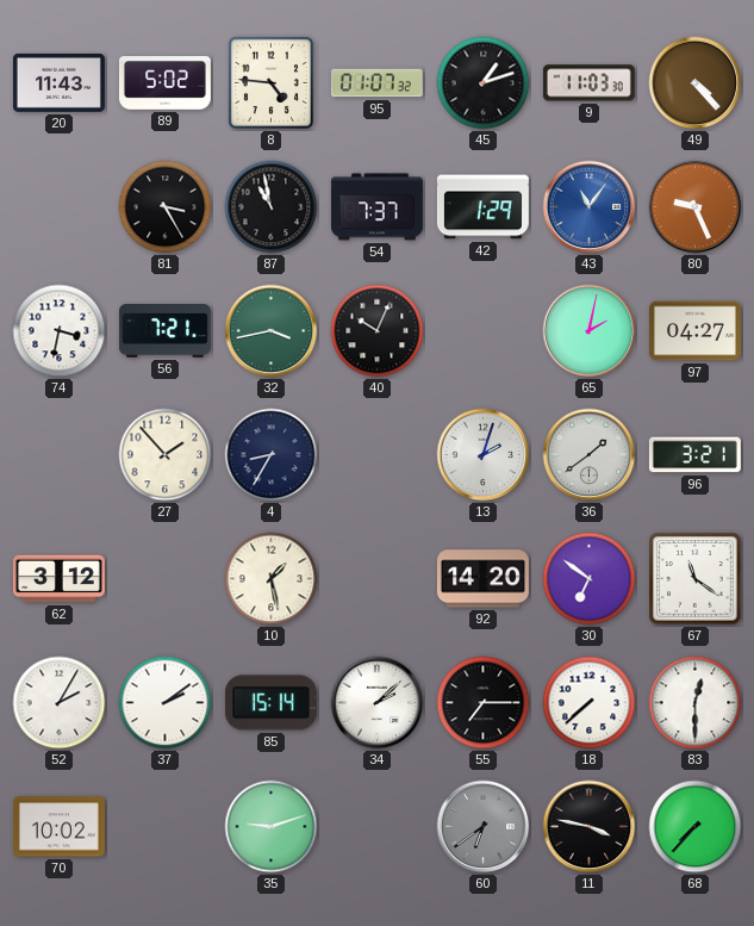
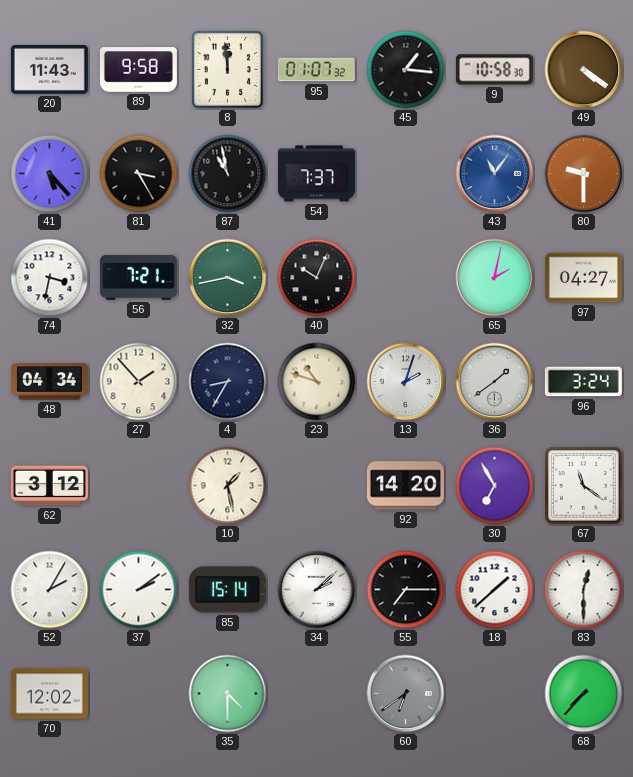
89: 5:02 -> 9:58
8: 4:46 -> 11:59
45: 1:12 -> 1:16
9: 11:03 -> 10:58
49: 4:23 -> 4:21
41: none -> 5:23
42: 1:29 -> none
80: 9:26 -> 9:30
48: none -> 04:34
23: none -> 10:48
96: 3:21 -> 3:24
30: 6:51 -> 6:55
18: 7:38 -> 1:38
70: 10:02 -> 12:02
35: 9:12 -> 4:30
11: 3:47 -> none
